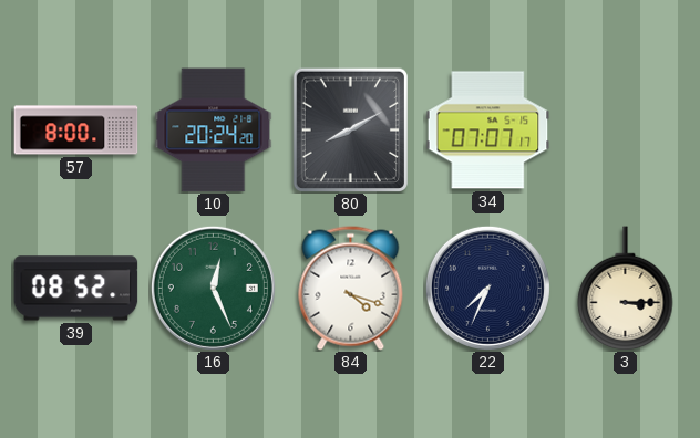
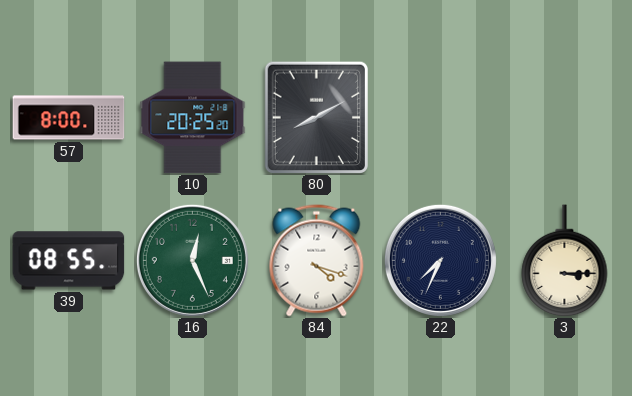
10: 20:24 -> 20:25
34: 07:07 -> none
39: 08:52 -> 08:55
